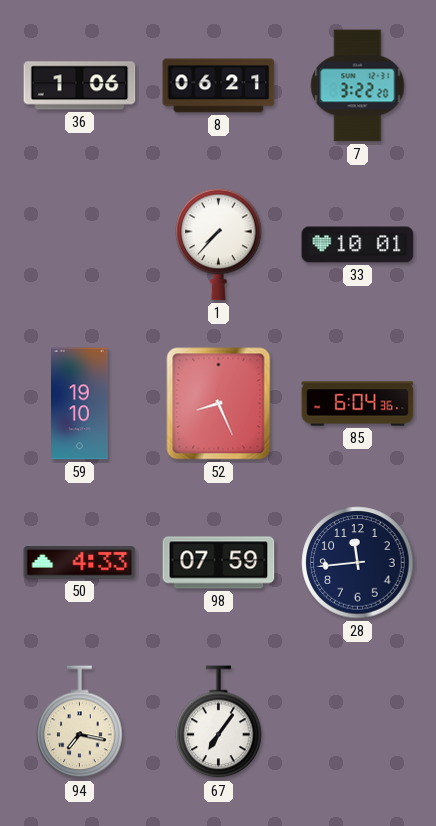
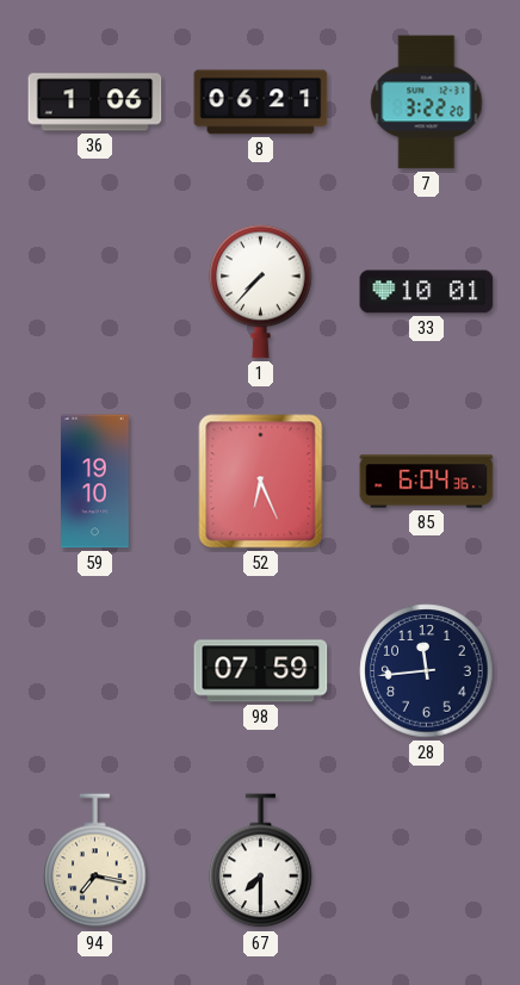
52: 8:26 -> 6:26
50: 4:33 -> none
67: 7:06 -> 7:30
